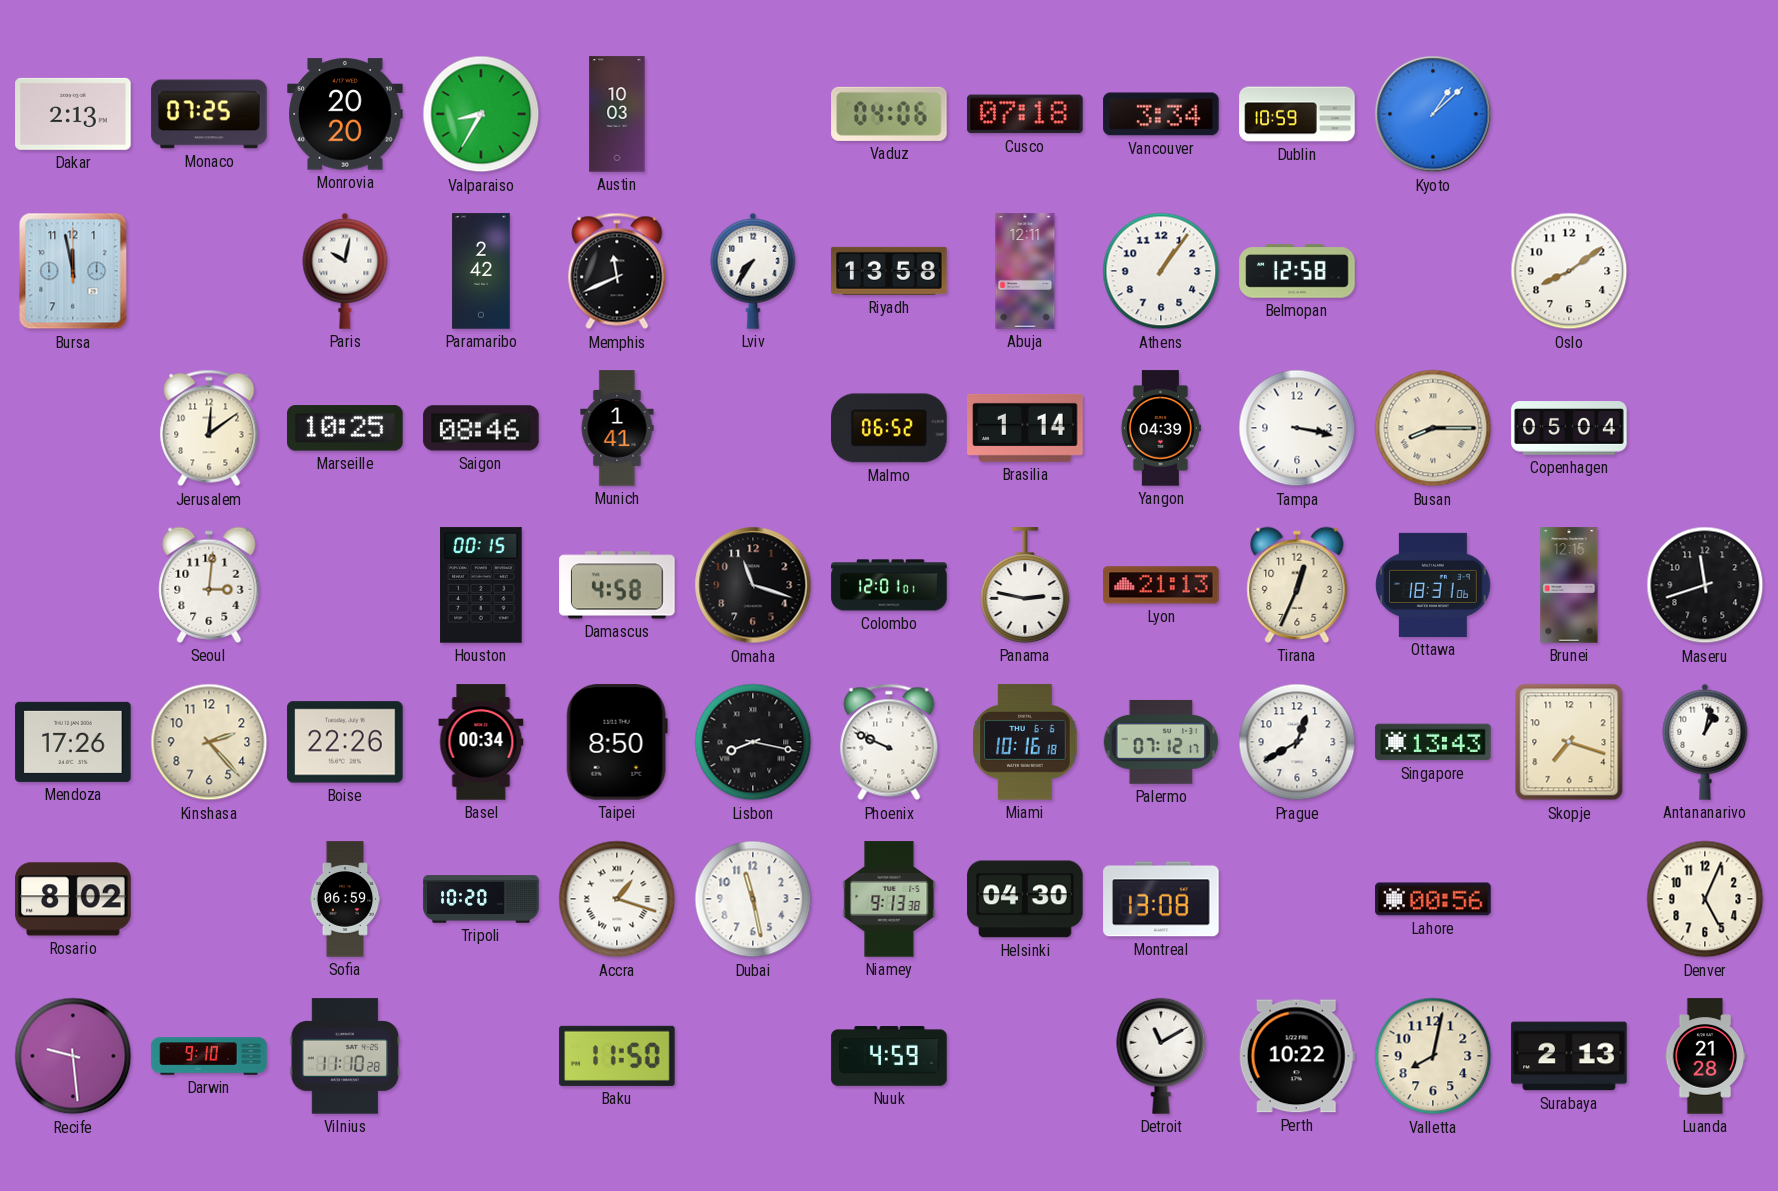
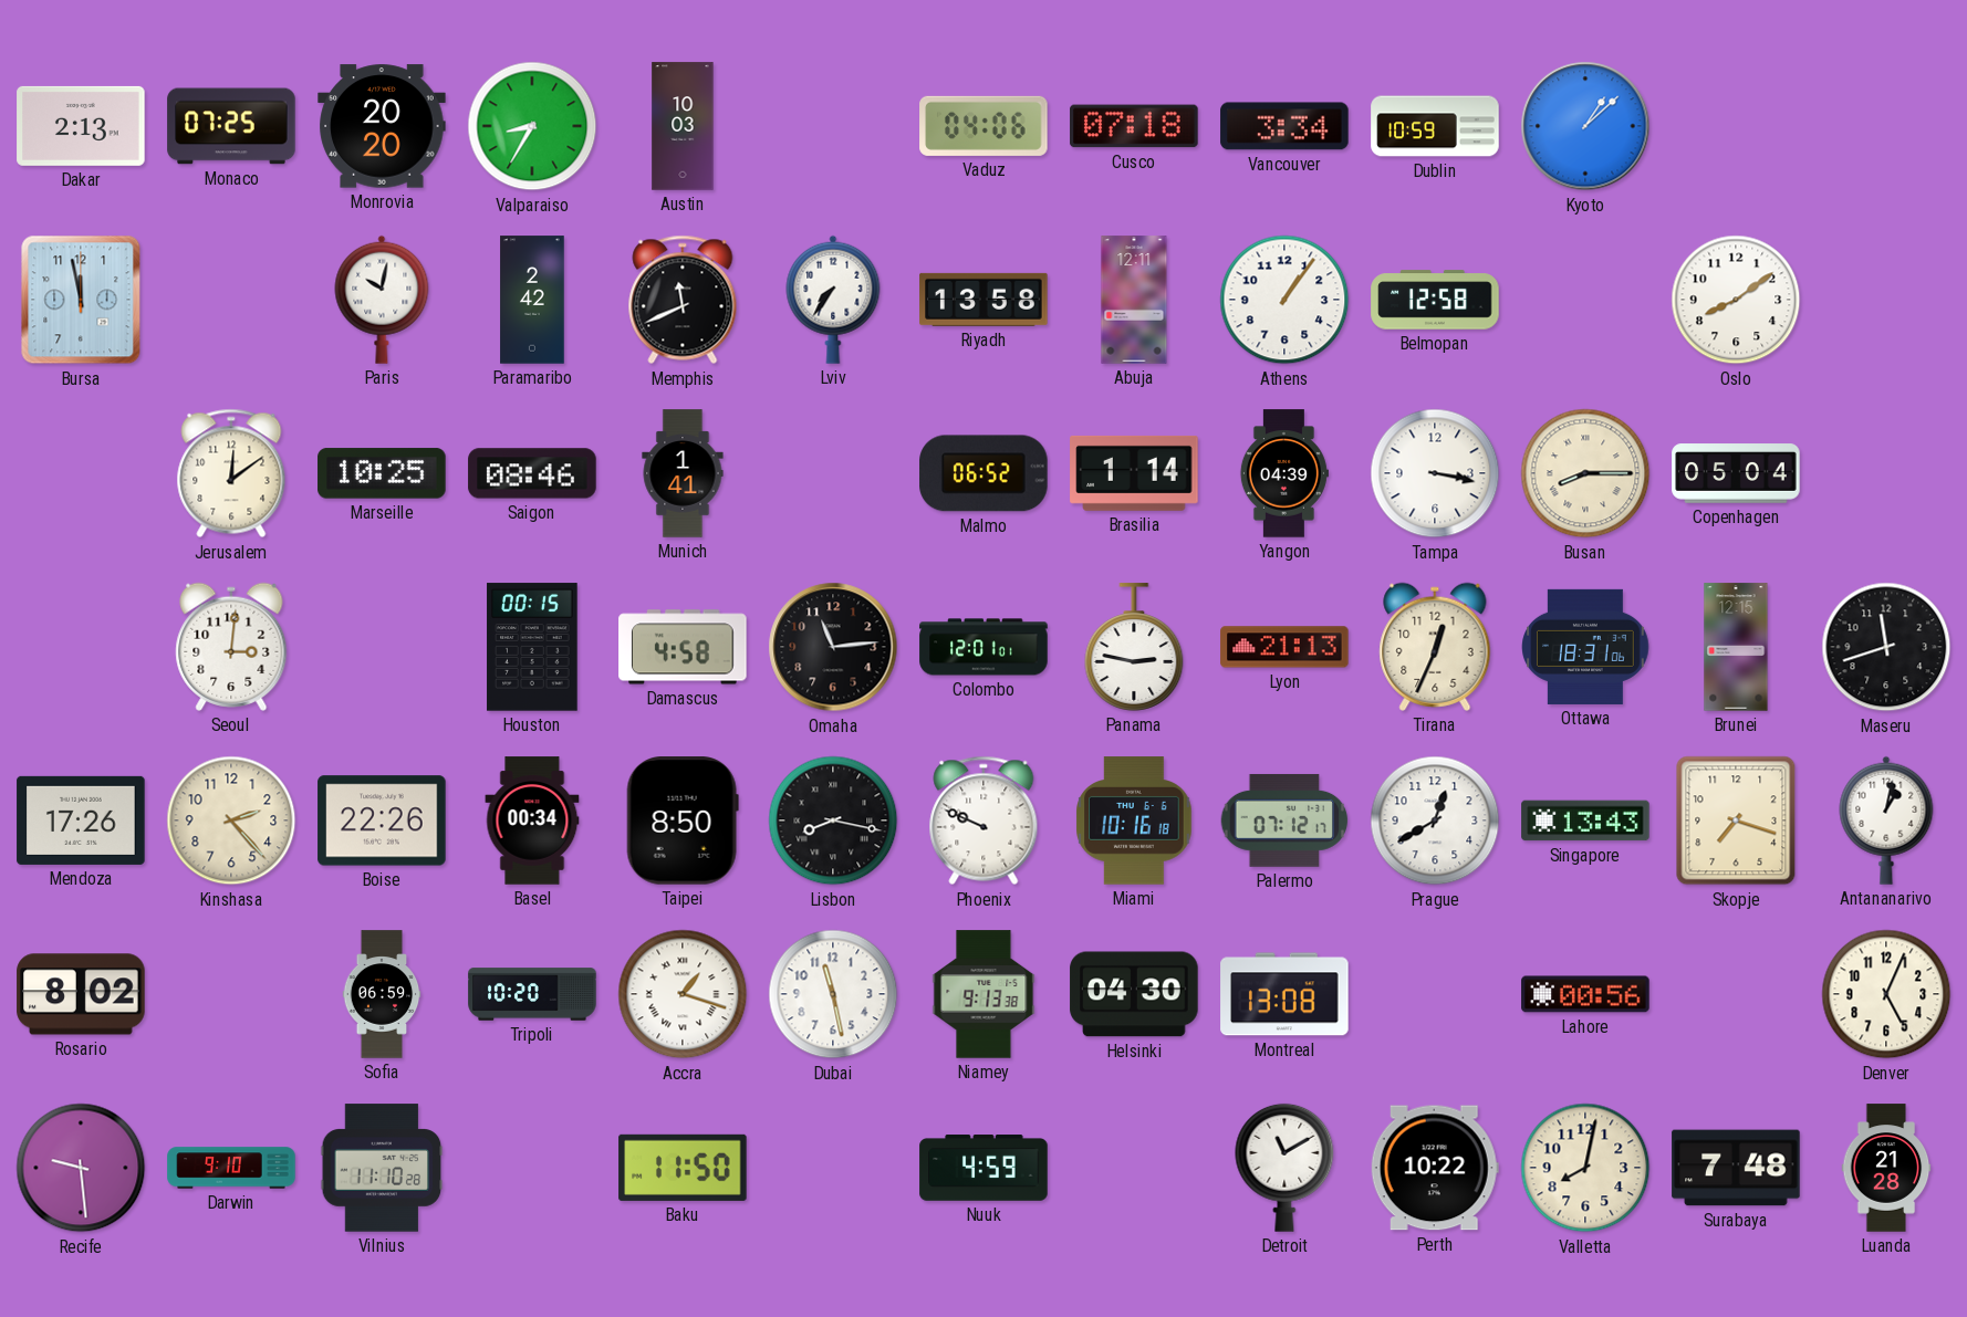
Omaha: 11:18 -> 11:14
Surabaya: 2:13 -> 7:48
